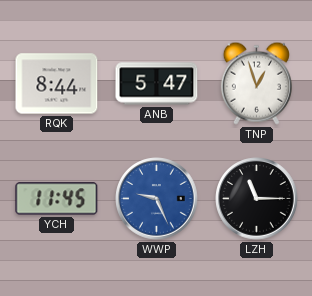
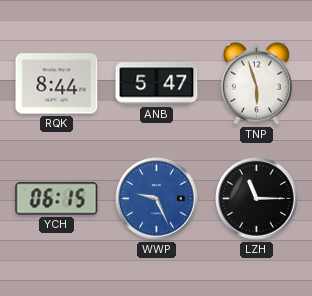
TNP: 12:57 -> 5:57
YCH: 11:45 -> 06:15
